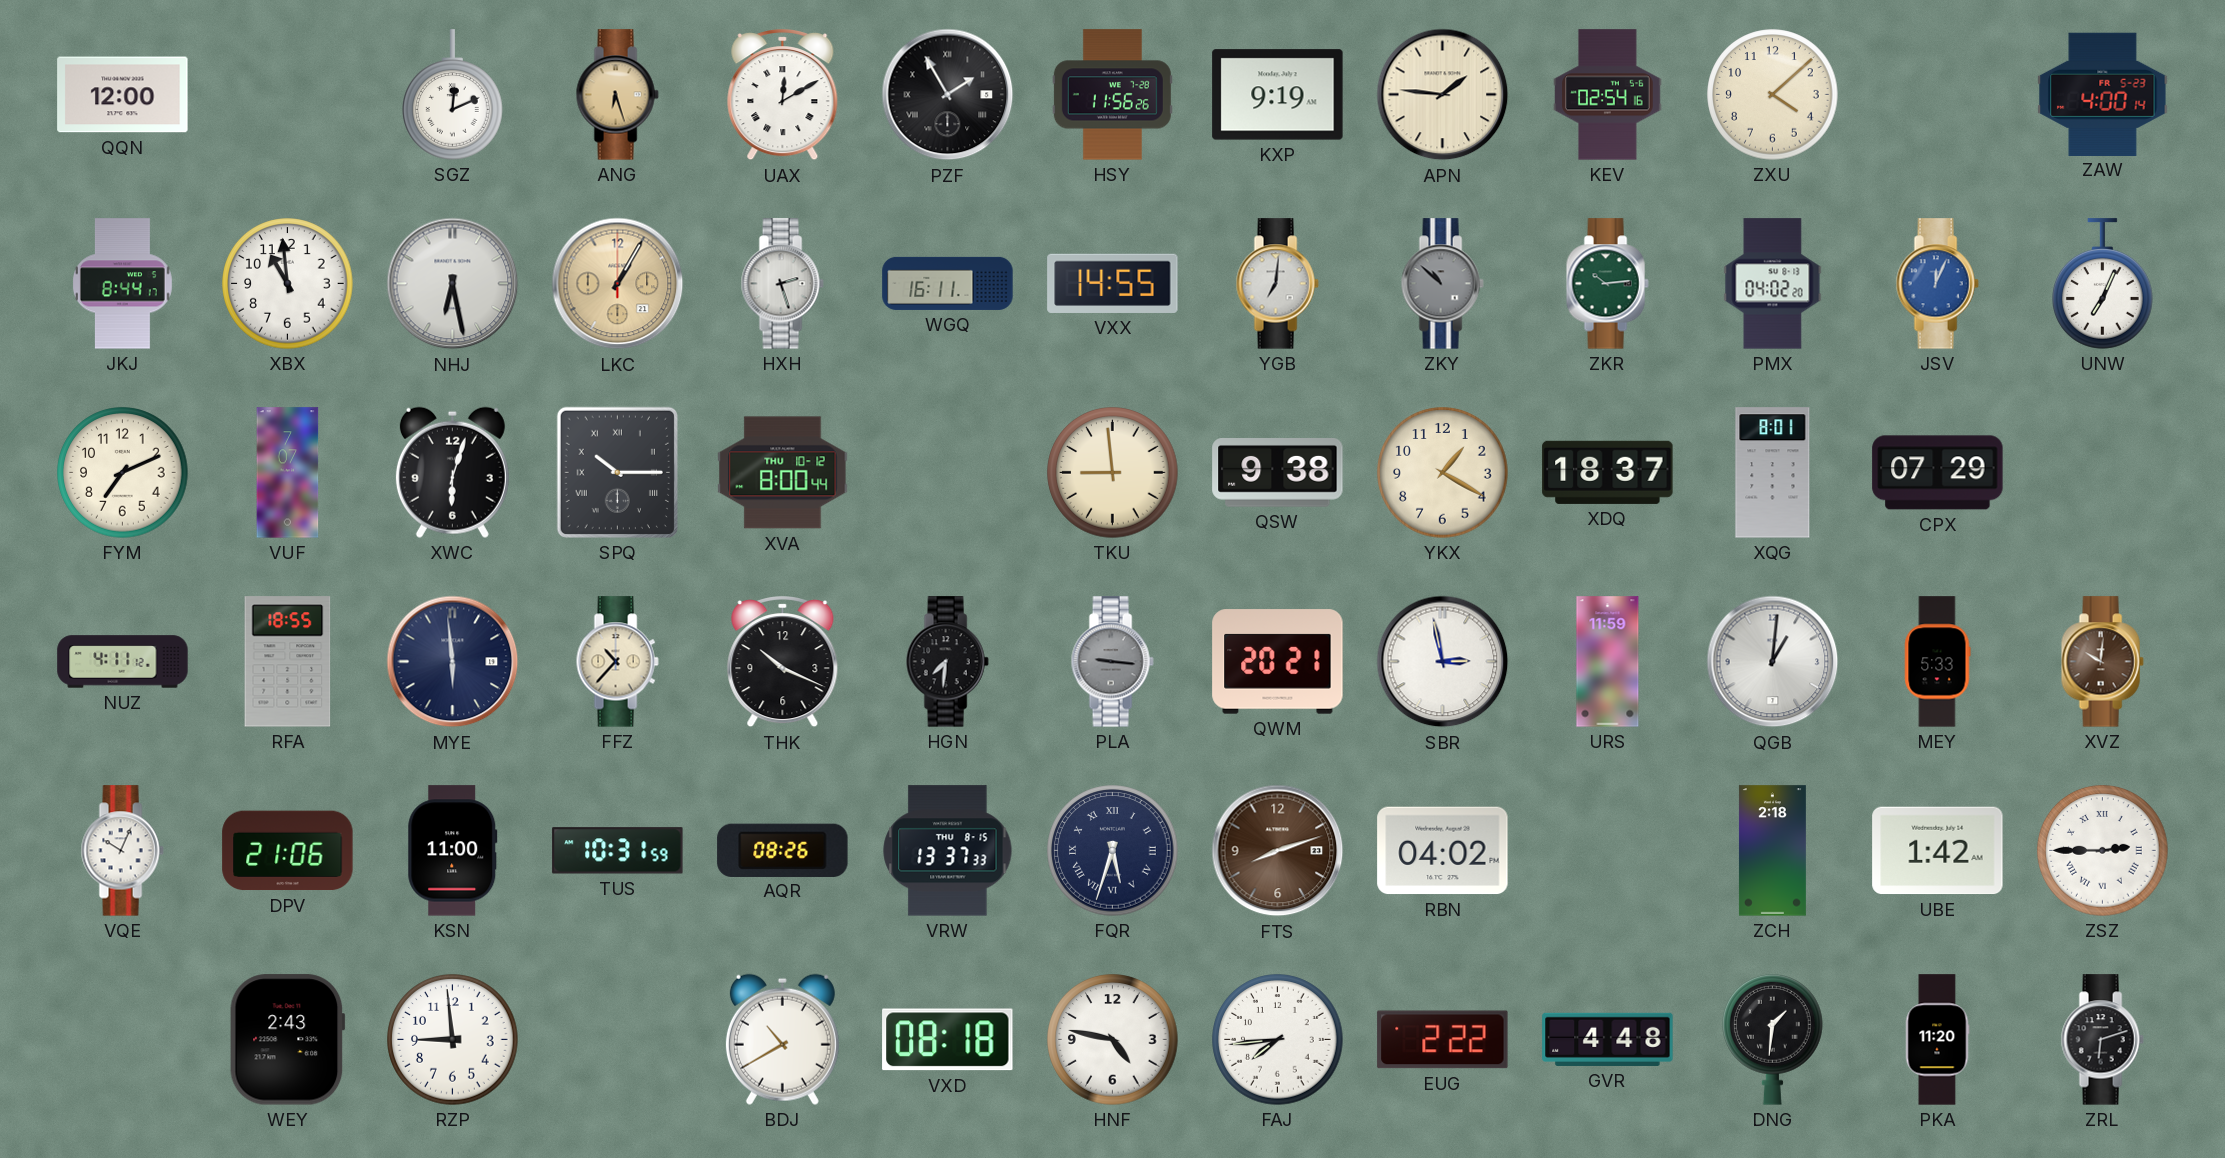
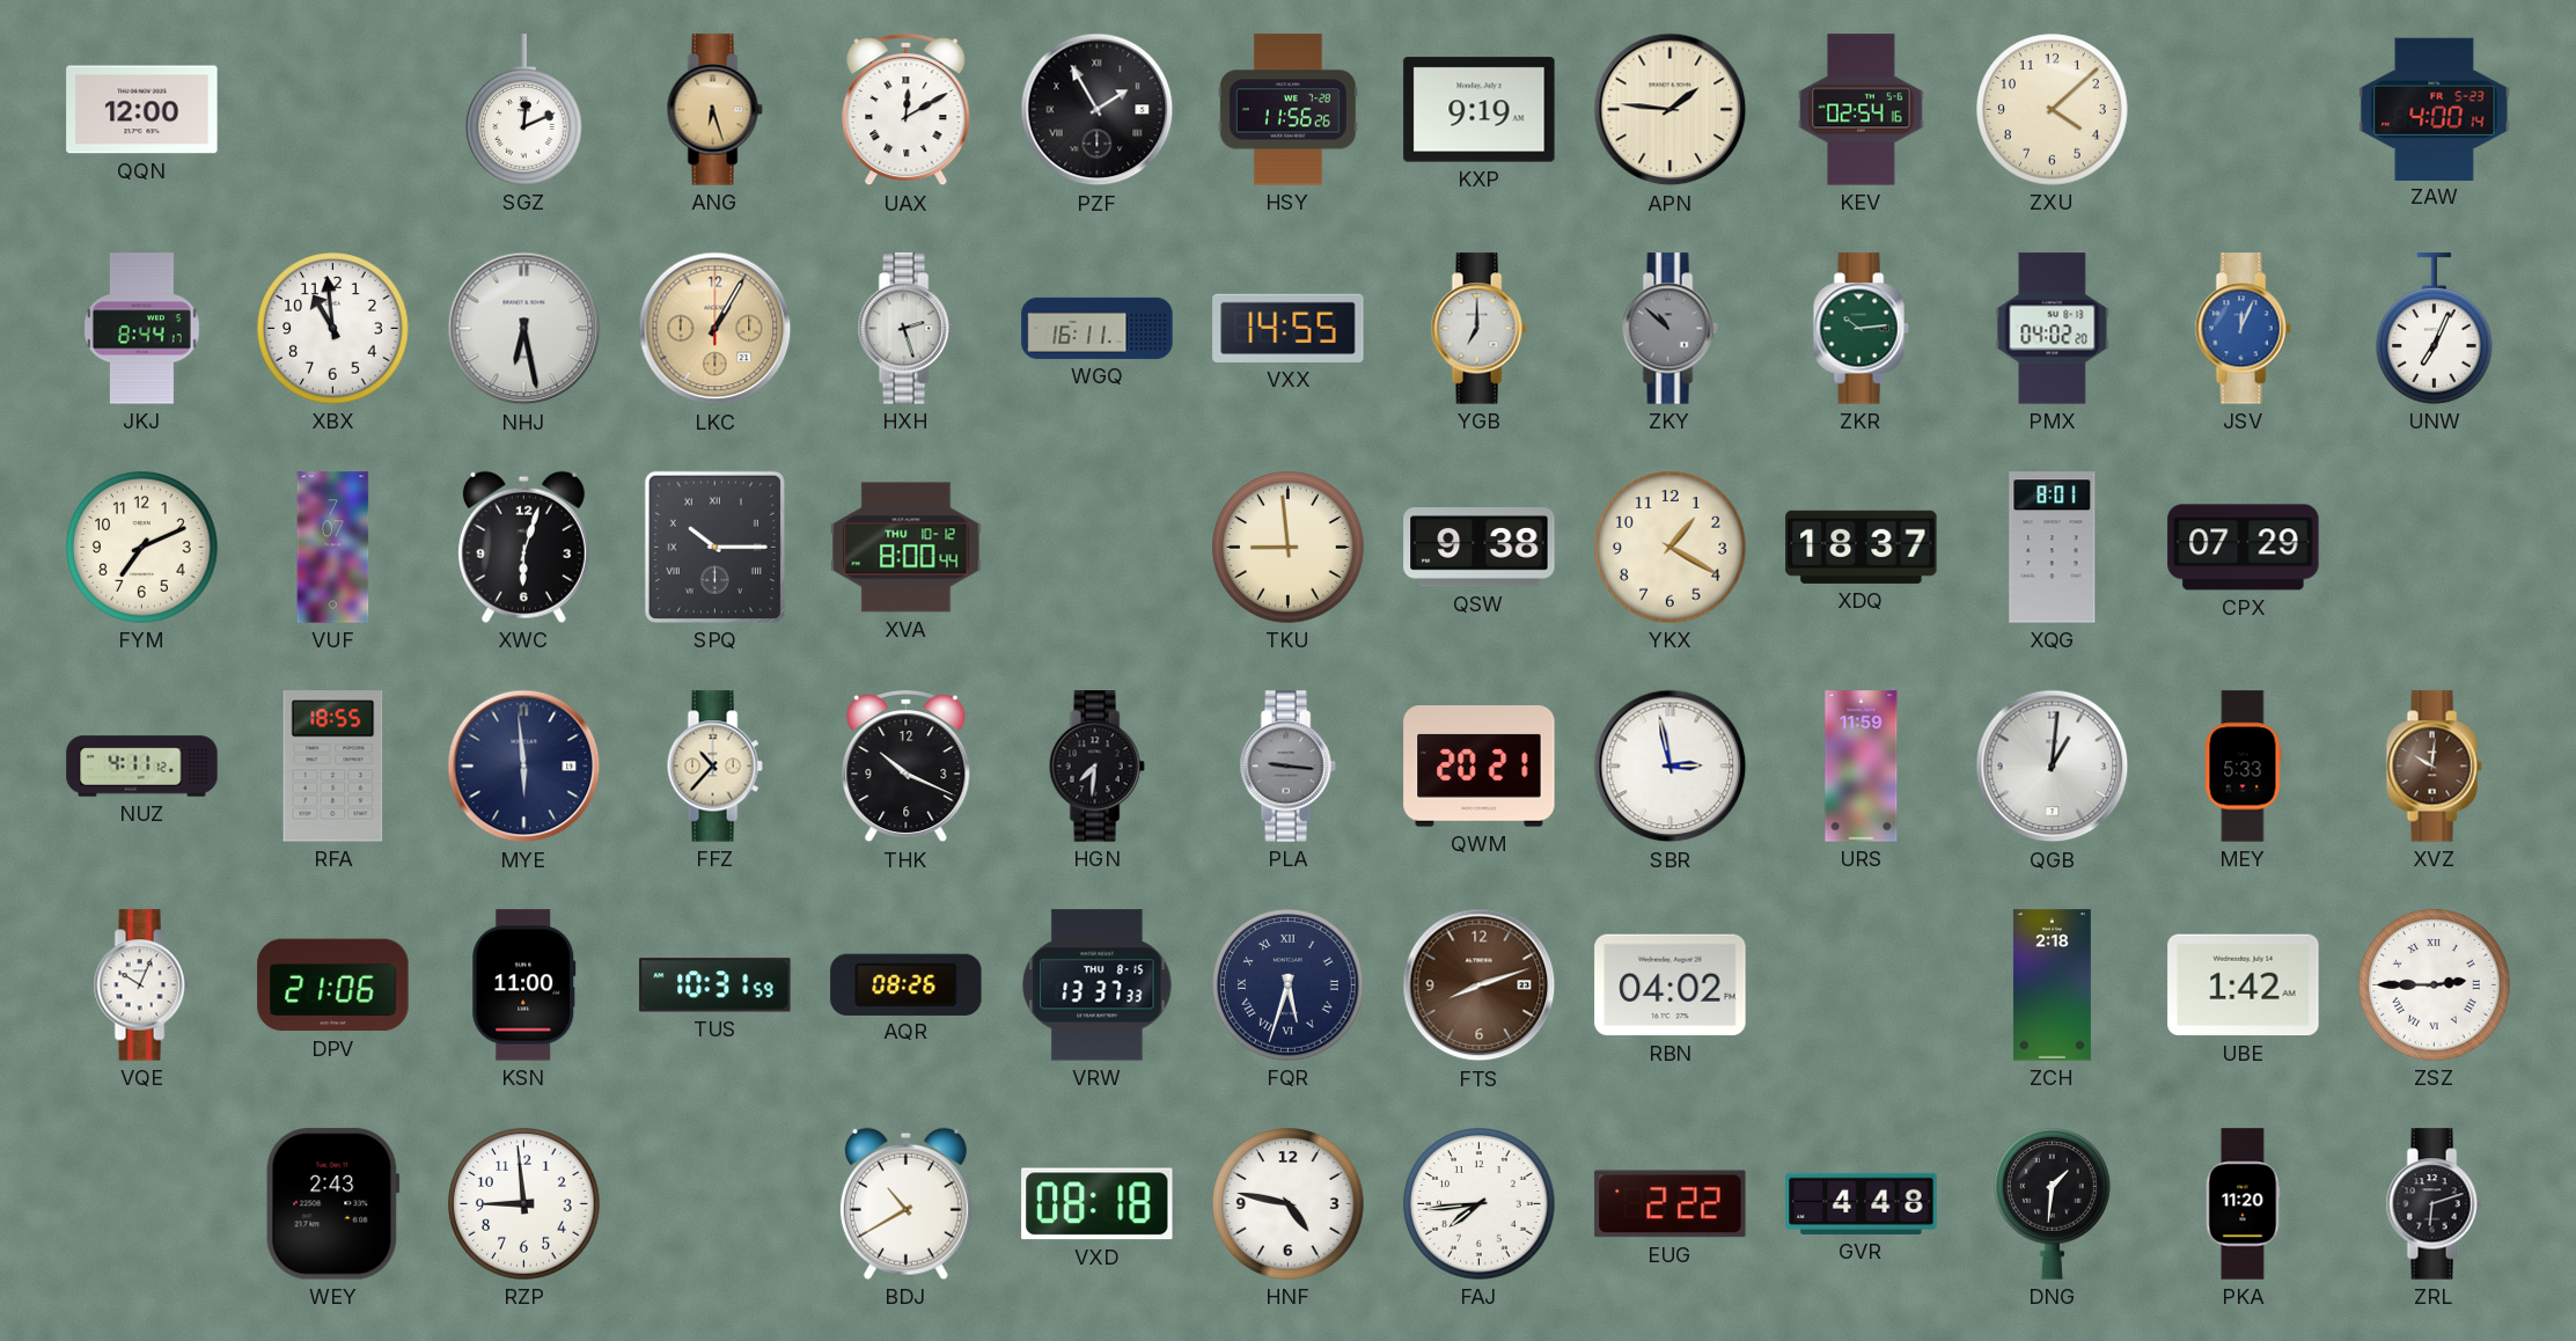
YGB: 7:01 -> 7:00
